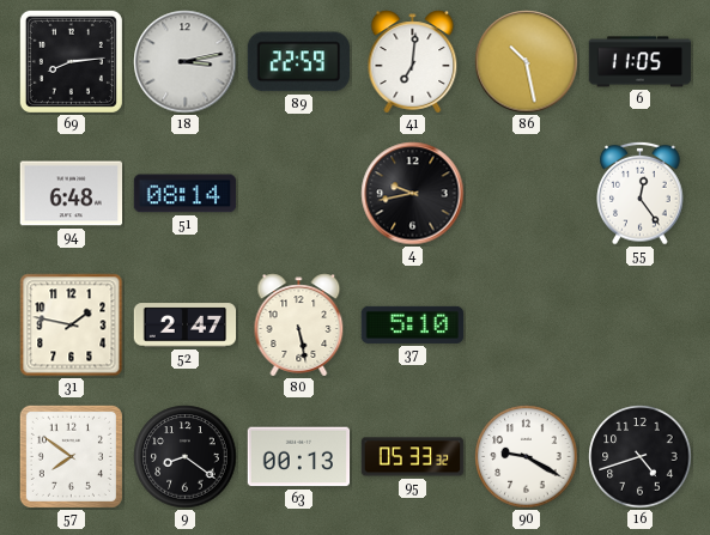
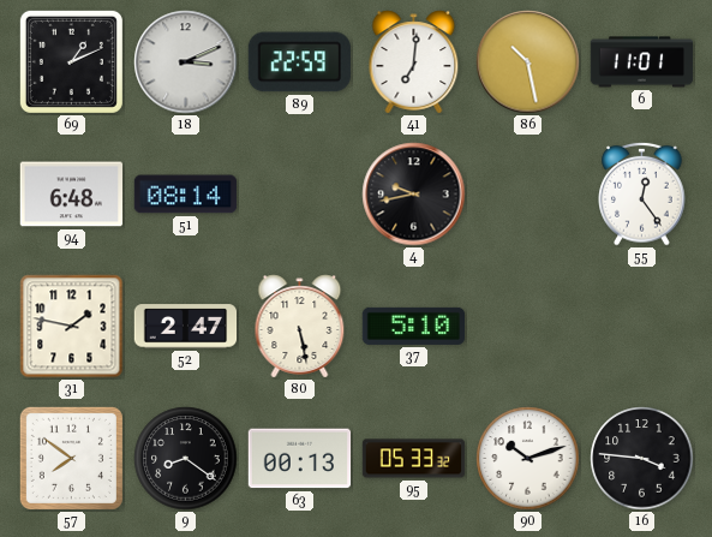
69: 8:14 -> 1:11
18: 3:13 -> 3:11
6: 11:05 -> 11:01
90: 9:20 -> 10:12
16: 4:42 -> 3:46
